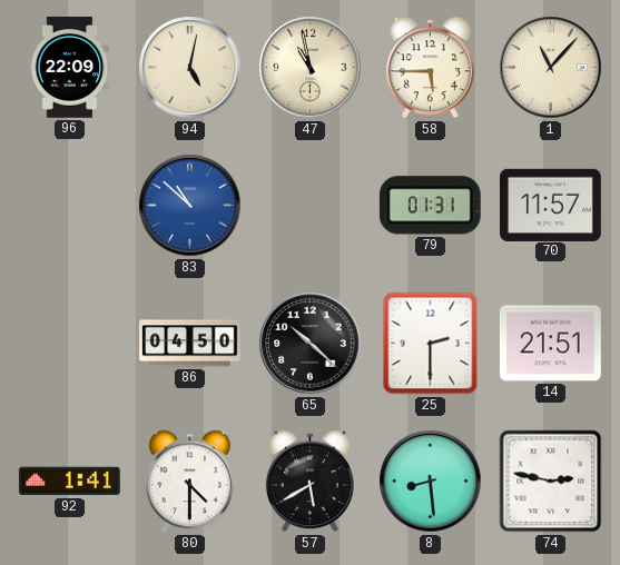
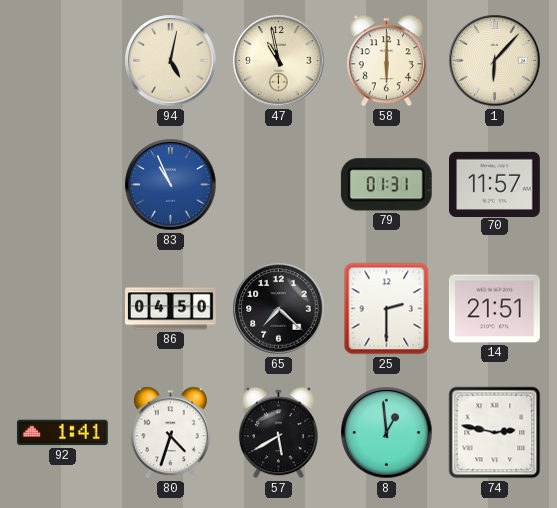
96: 22:09 -> none
58: 5:45 -> 6:00
1: 11:07 -> 6:07
83: 10:52 -> 10:56
65: 10:22 -> 7:22
80: 4:30 -> 4:33
8: 8:29 -> 12:59
